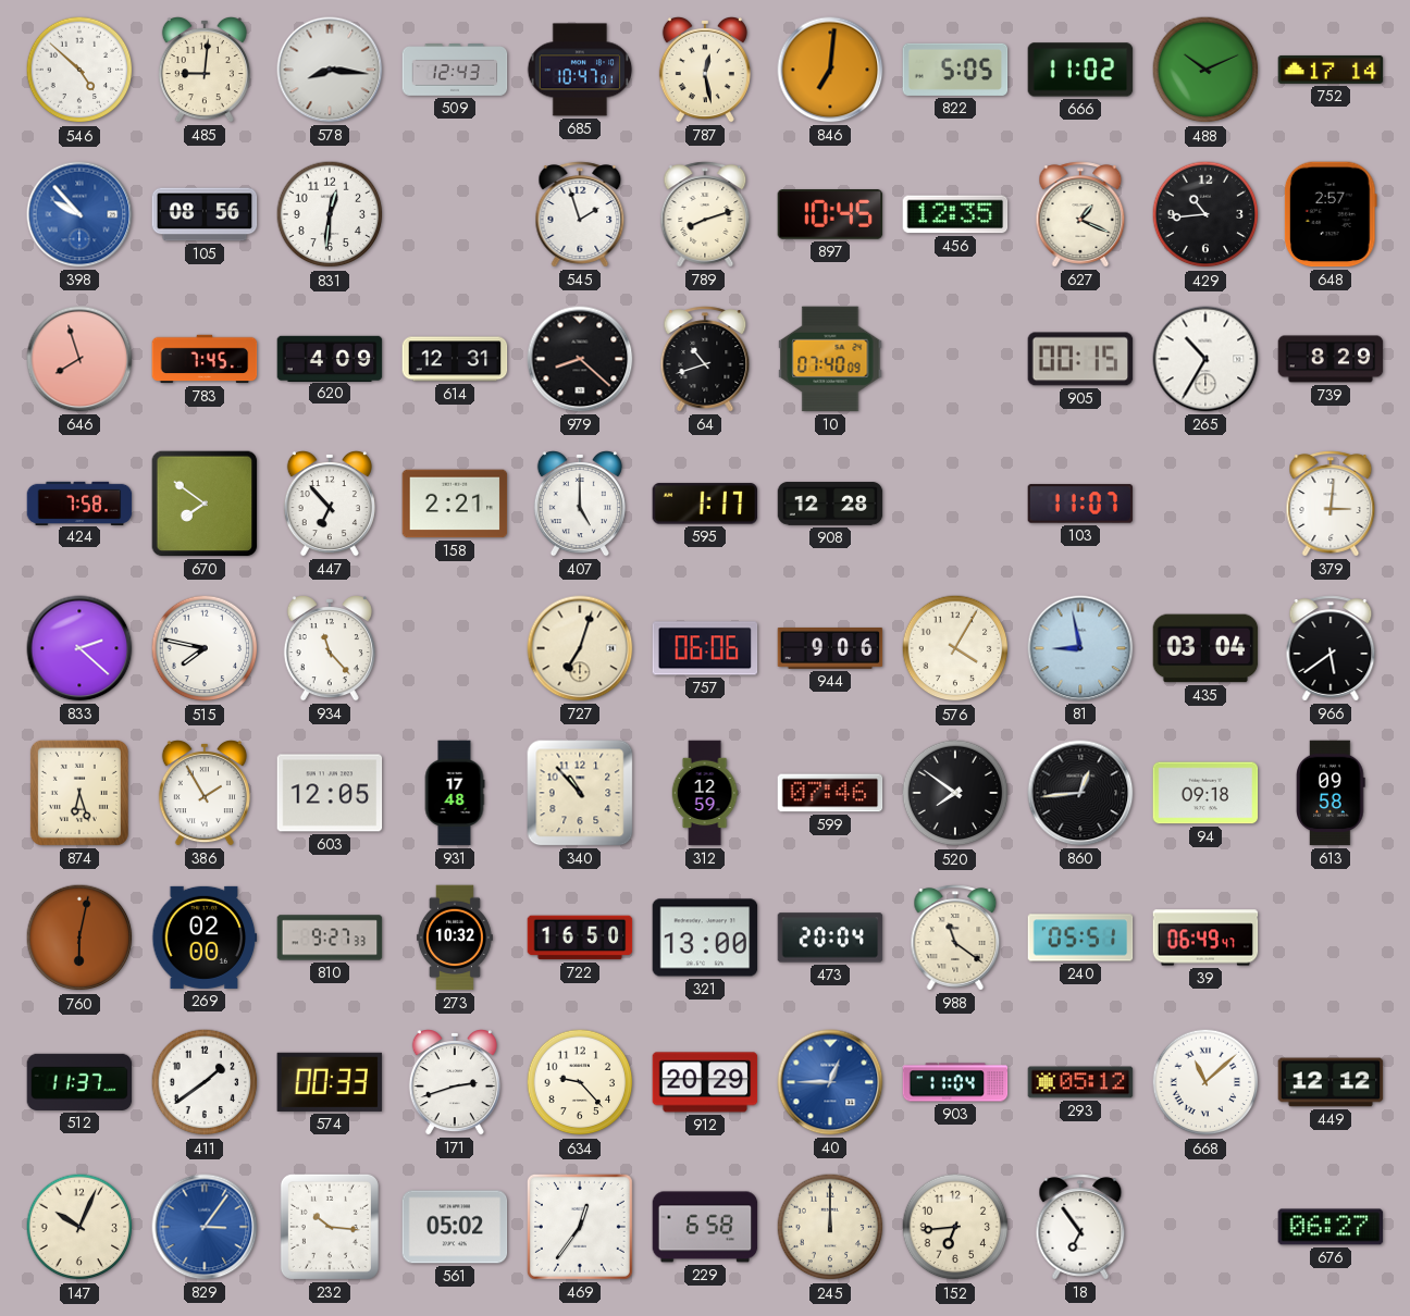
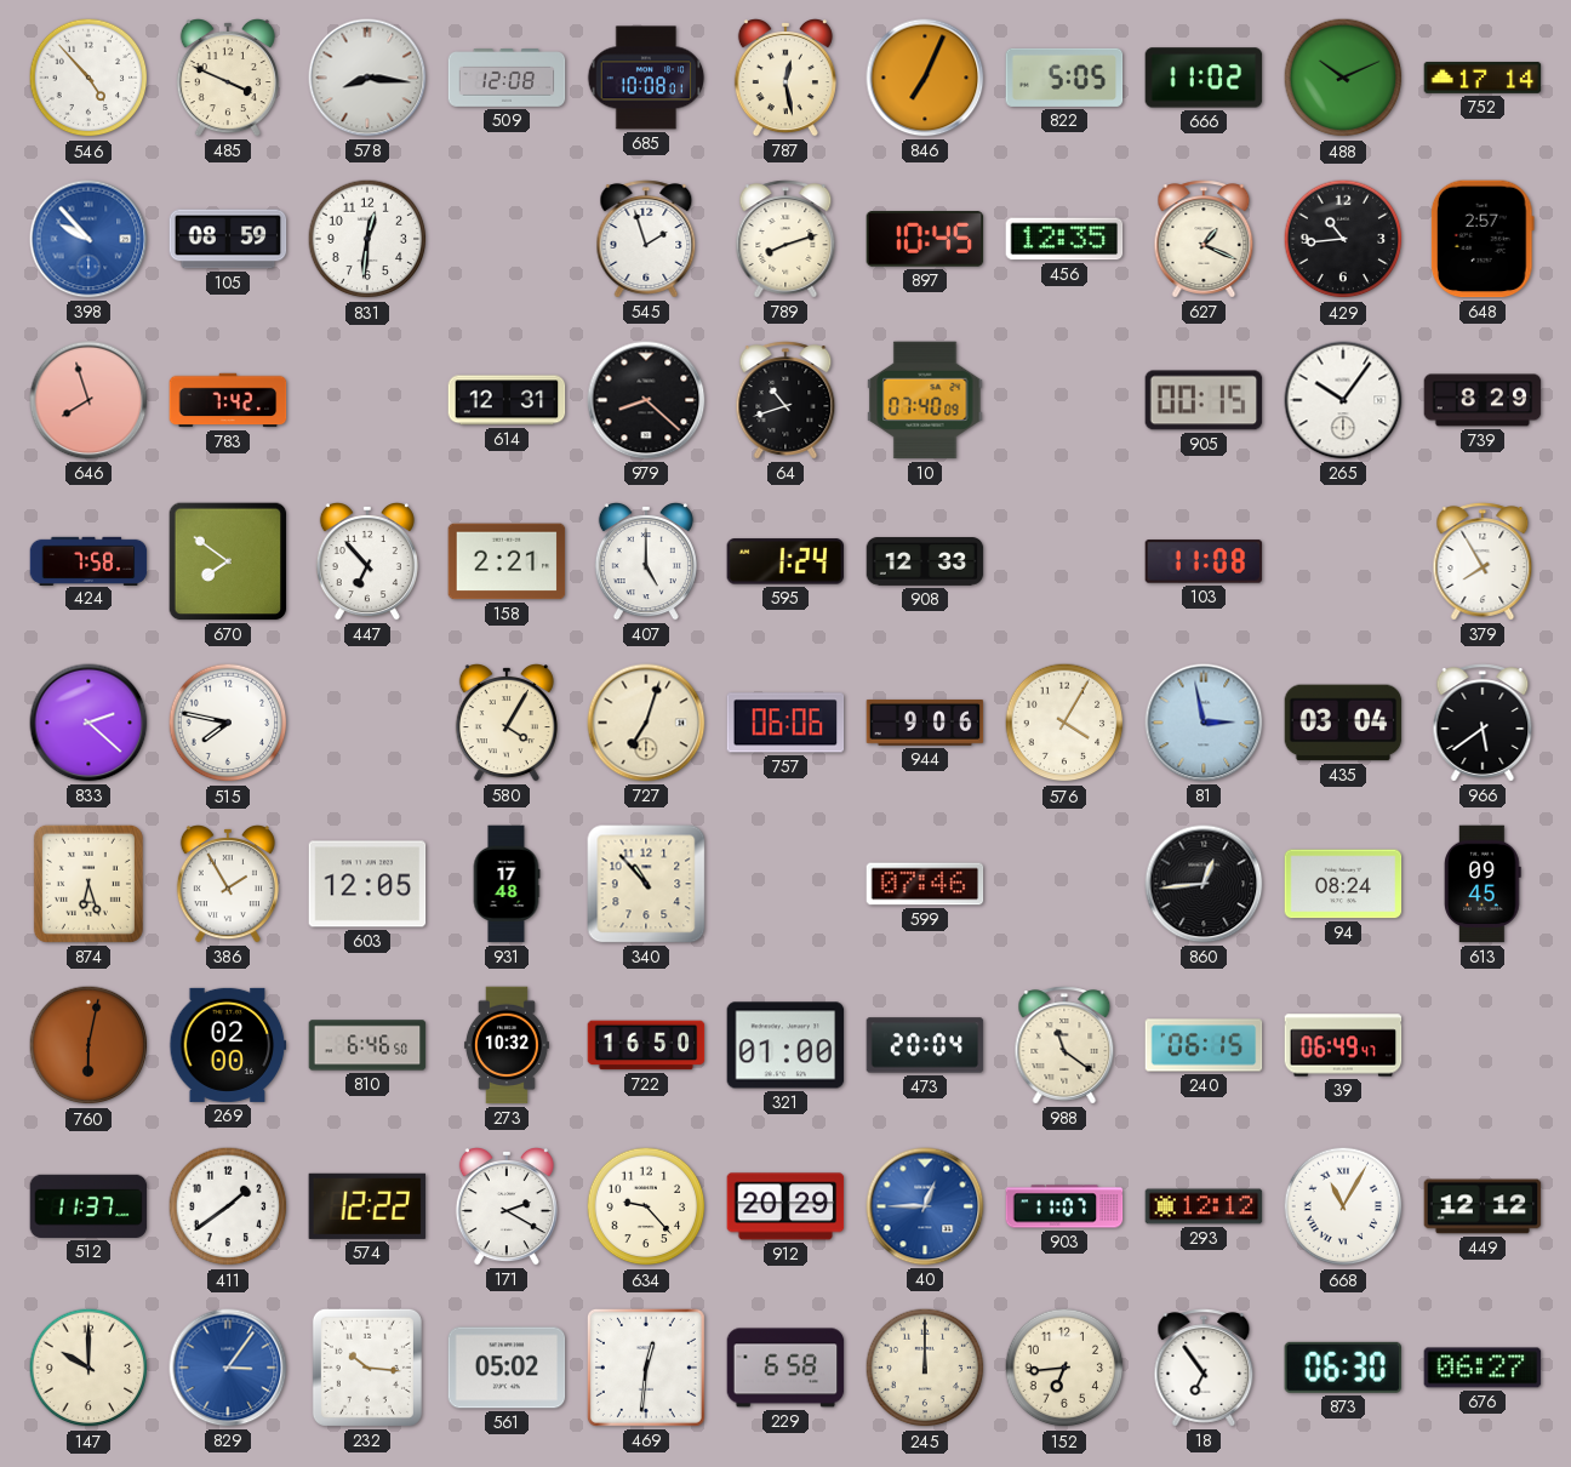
546: 4:52 -> 4:53
485: 9:01 -> 3:49
509: 12:43 -> 12:08
685: 10:47 -> 10:08
846: 7:01 -> 7:04
105: 08:56 -> 08:59
783: 7:45 -> 7:42
620: 4:09 -> none
265: 10:35 -> 10:06
595: 1:17 -> 1:24
908: 12:28 -> 12:33
103: 11:07 -> 11:08
379: 3:01 -> 7:55
934: 11:23 -> none
580: none -> 4:05
81: 8:58 -> 2:58
312: 12:59 -> none
520: 7:51 -> none
94: 09:18 -> 08:24
613: 09:58 -> 09:45
810: 9:27 -> 6:46
321: 13:00 -> 01:00
240: 05:51 -> 06:15
574: 00:33 -> 12:22
171: 2:42 -> 2:20
903: 11:04 -> 11:07
293: 05:12 -> 12:12
668: 11:08 -> 11:05
147: 10:04 -> 10:00
469: 12:36 -> 12:31
873: none -> 06:30
